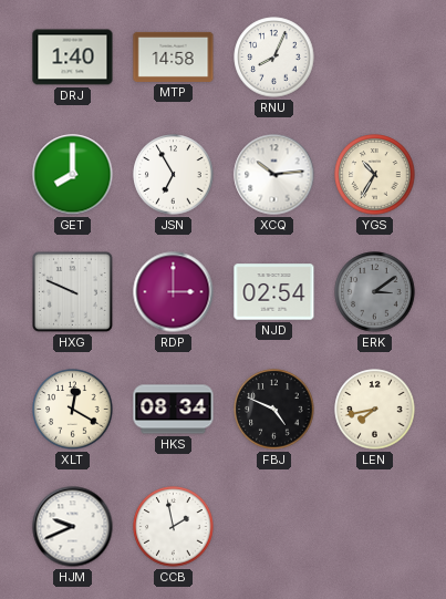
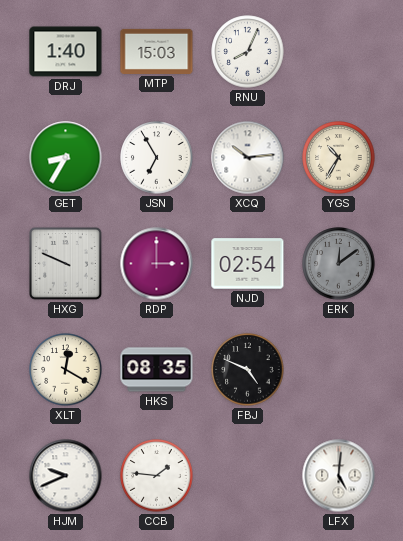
MTP: 14:58 -> 15:03
GET: 8:00 -> 8:35
ERK: 3:09 -> 12:09
HKS: 08:34 -> 08:35
LEN: 7:43 -> none
CCB: 1:58 -> 1:46
LFX: none -> 5:01
